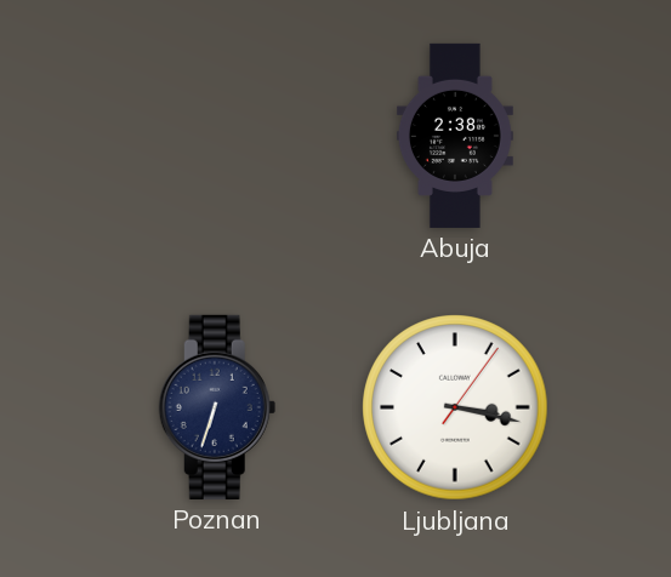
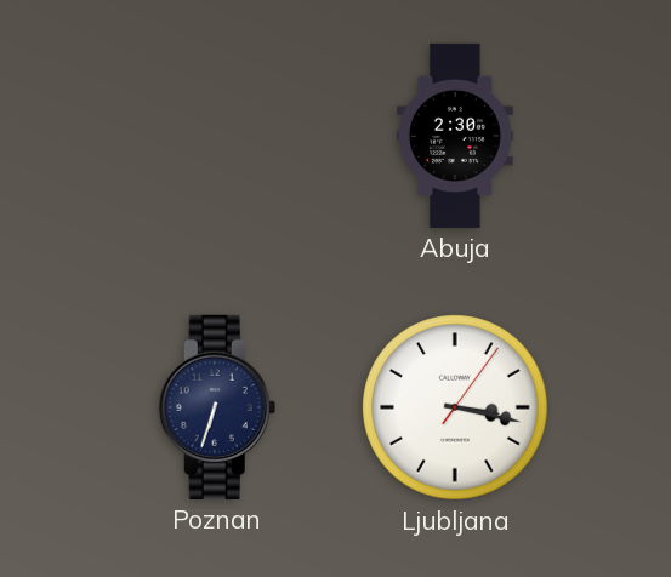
Abuja: 2:38 -> 2:30
